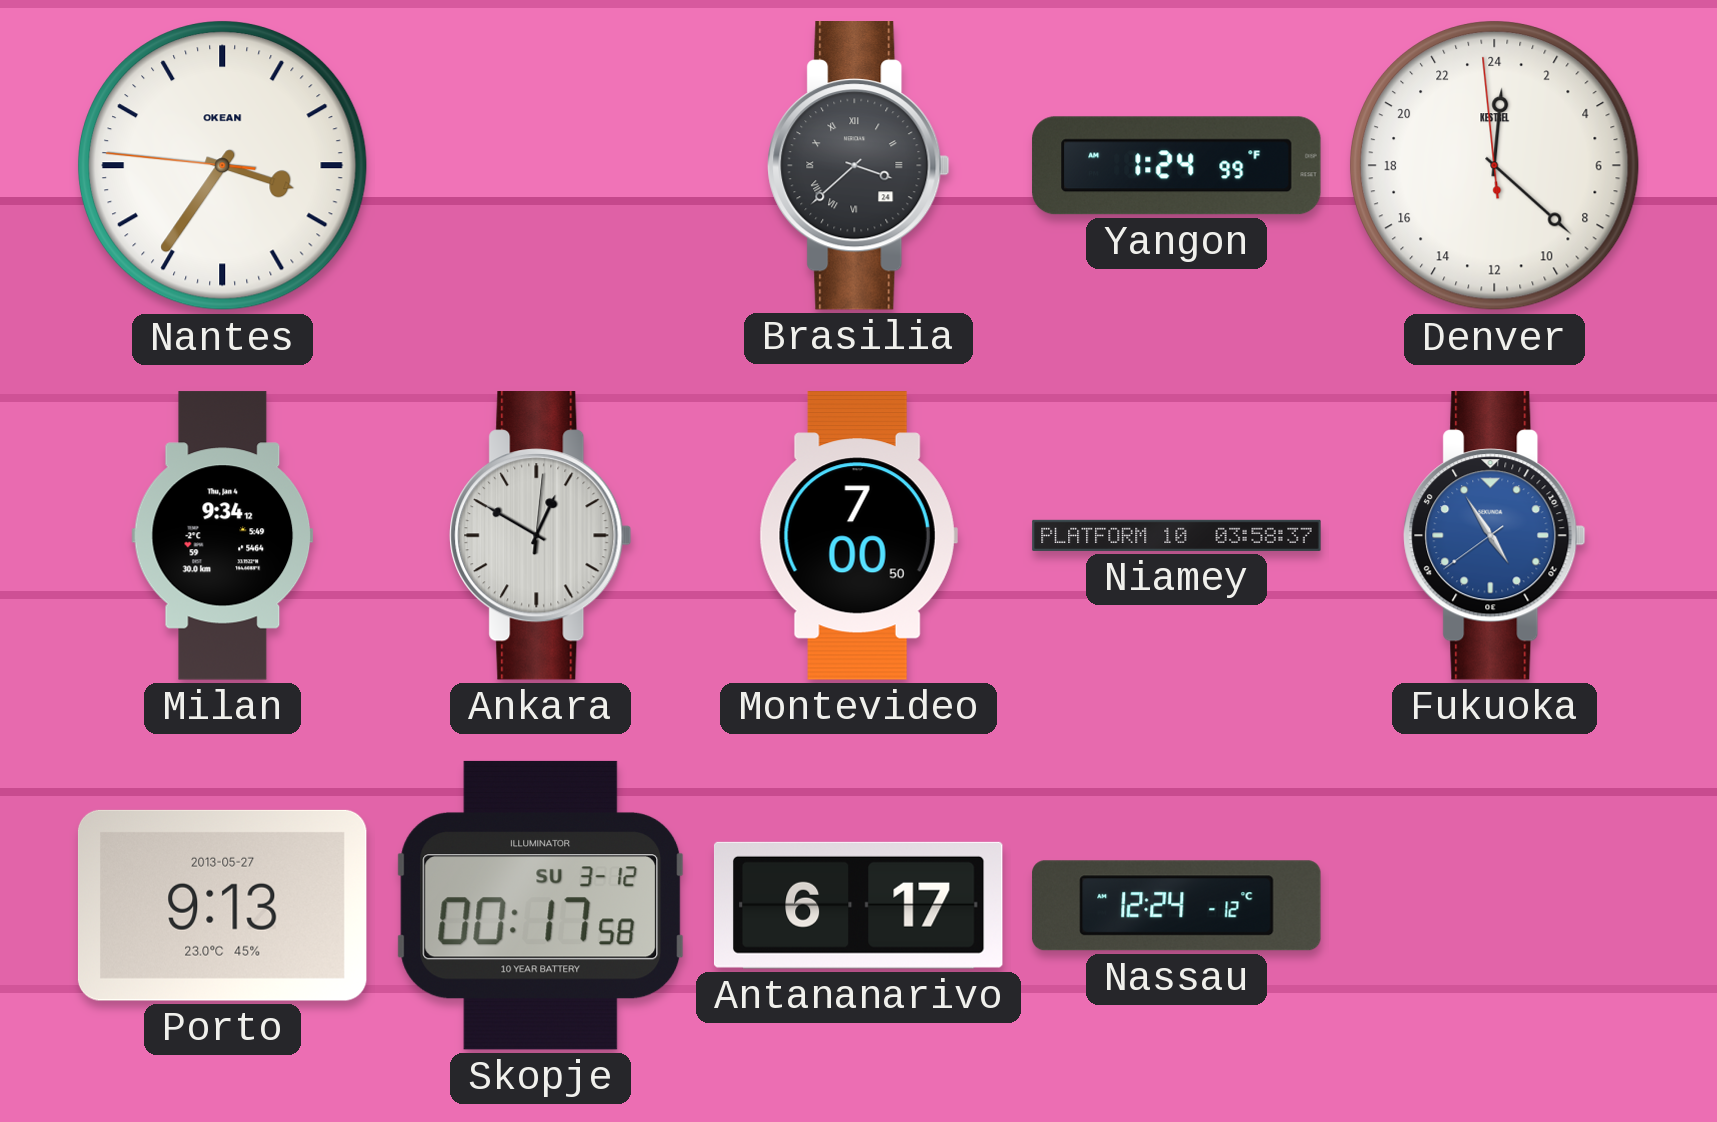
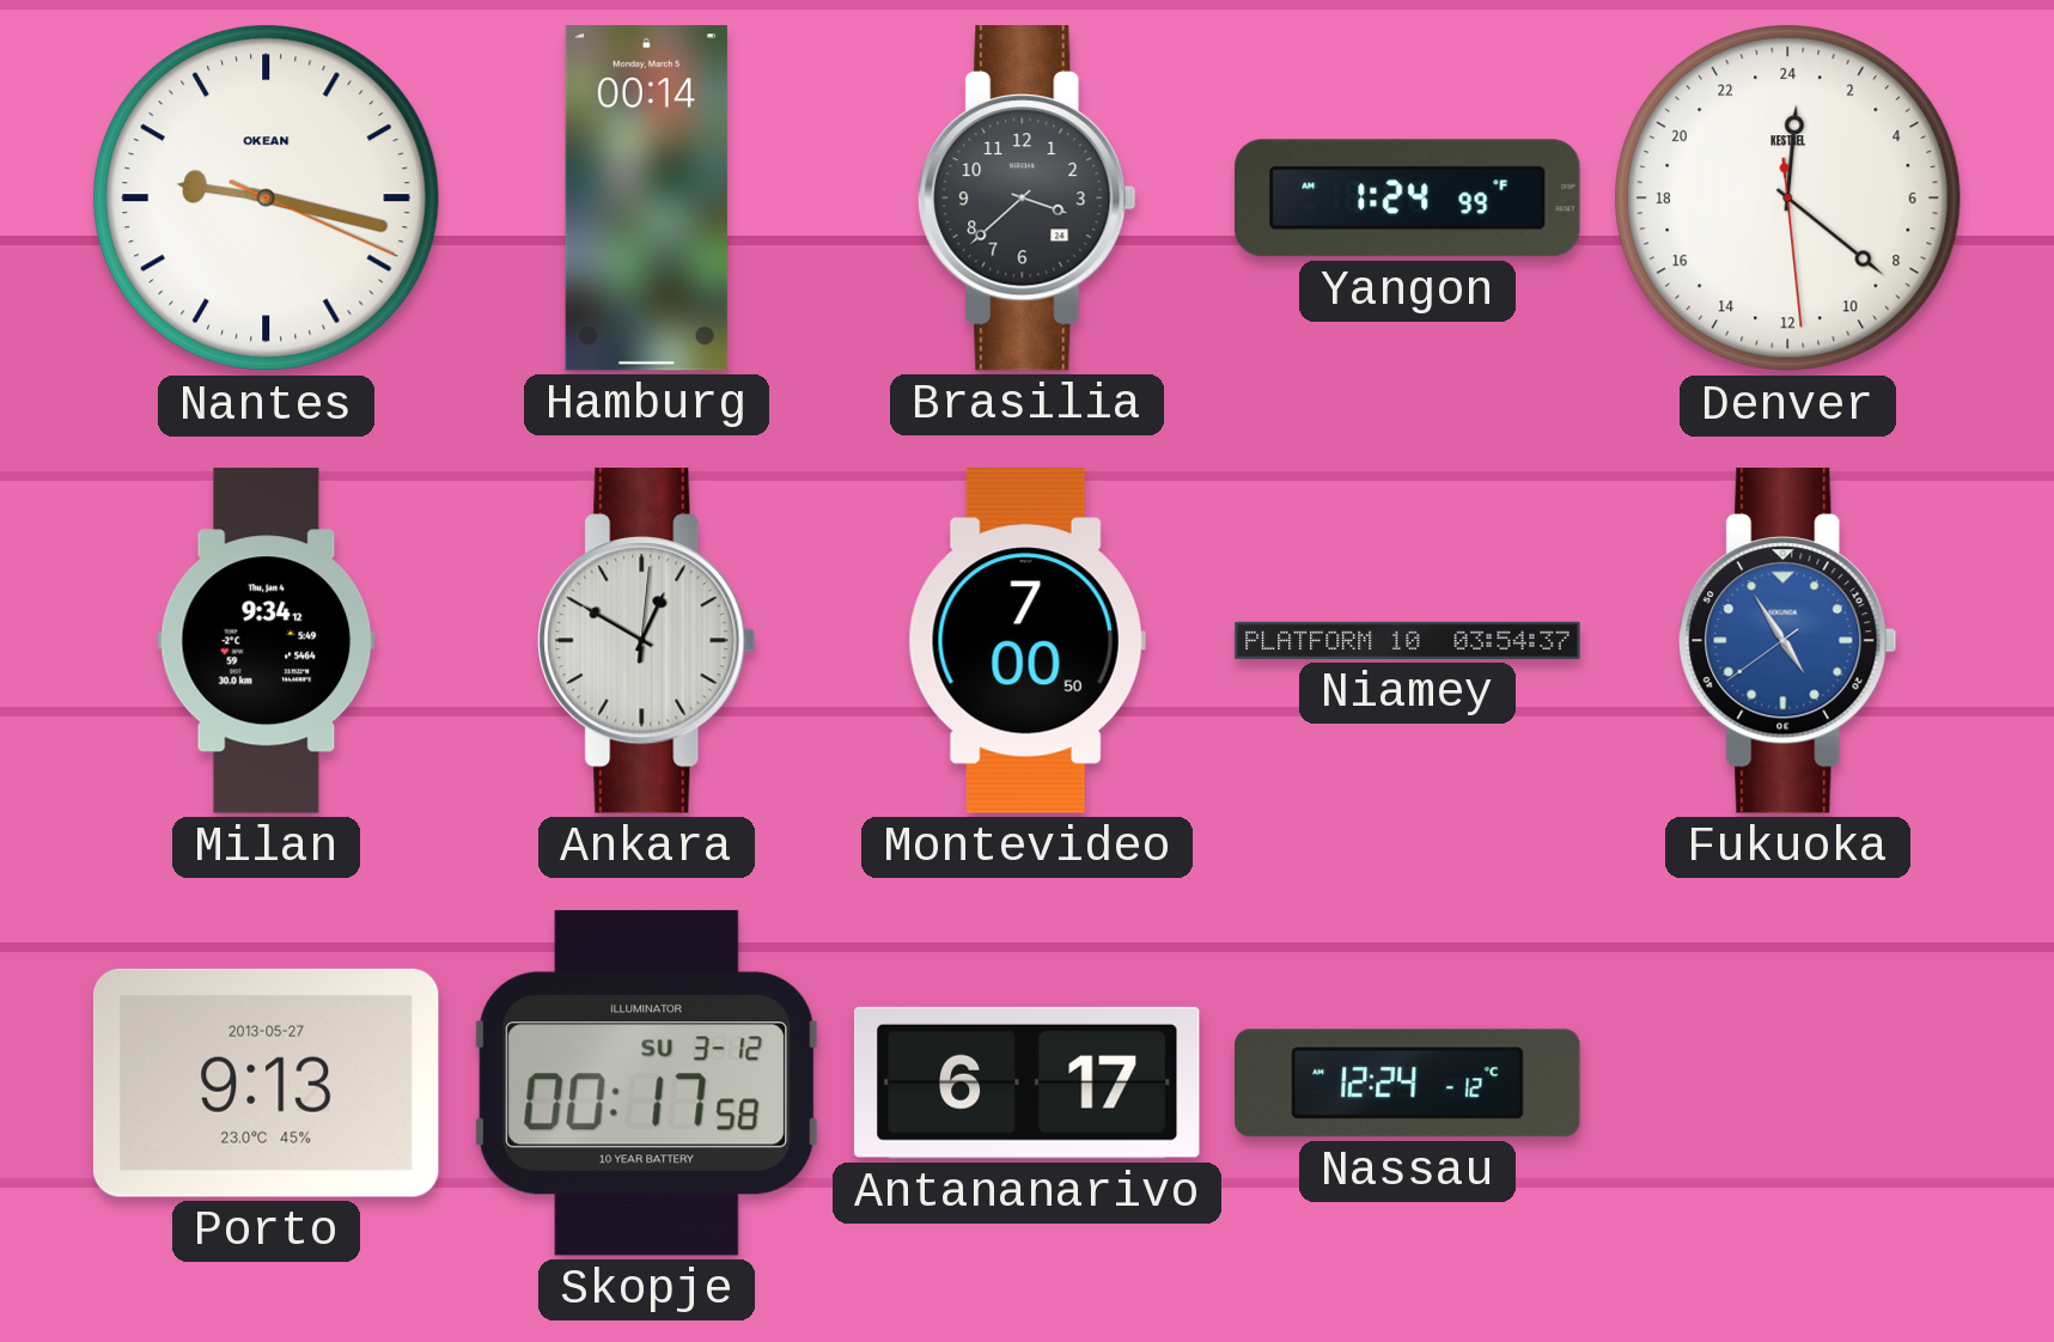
Nantes: 3:35 -> 9:17
Hamburg: none -> 00:14
Brasilia numerals: Roman -> Arabic
Denver: 0:21:59 -> 0:21:29
Niamey: 03:58 -> 03:54
